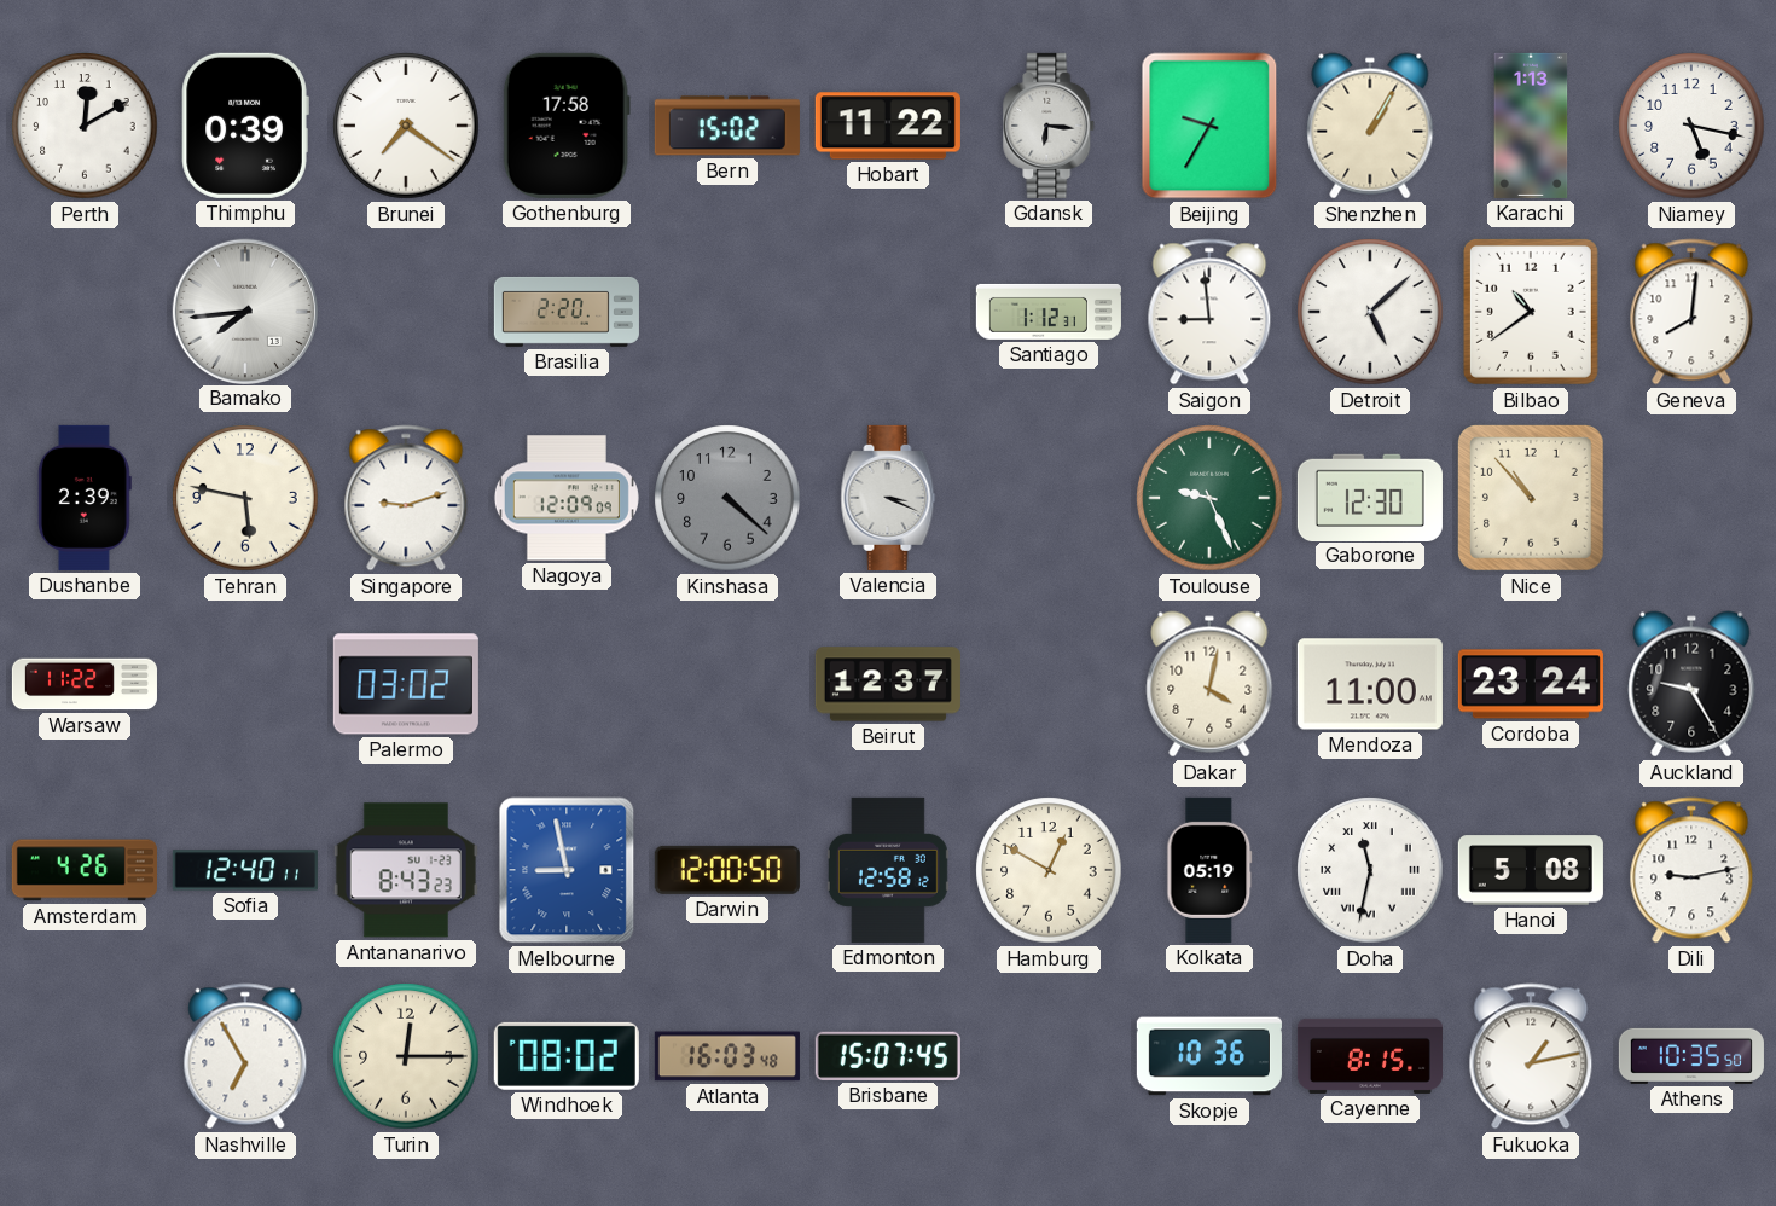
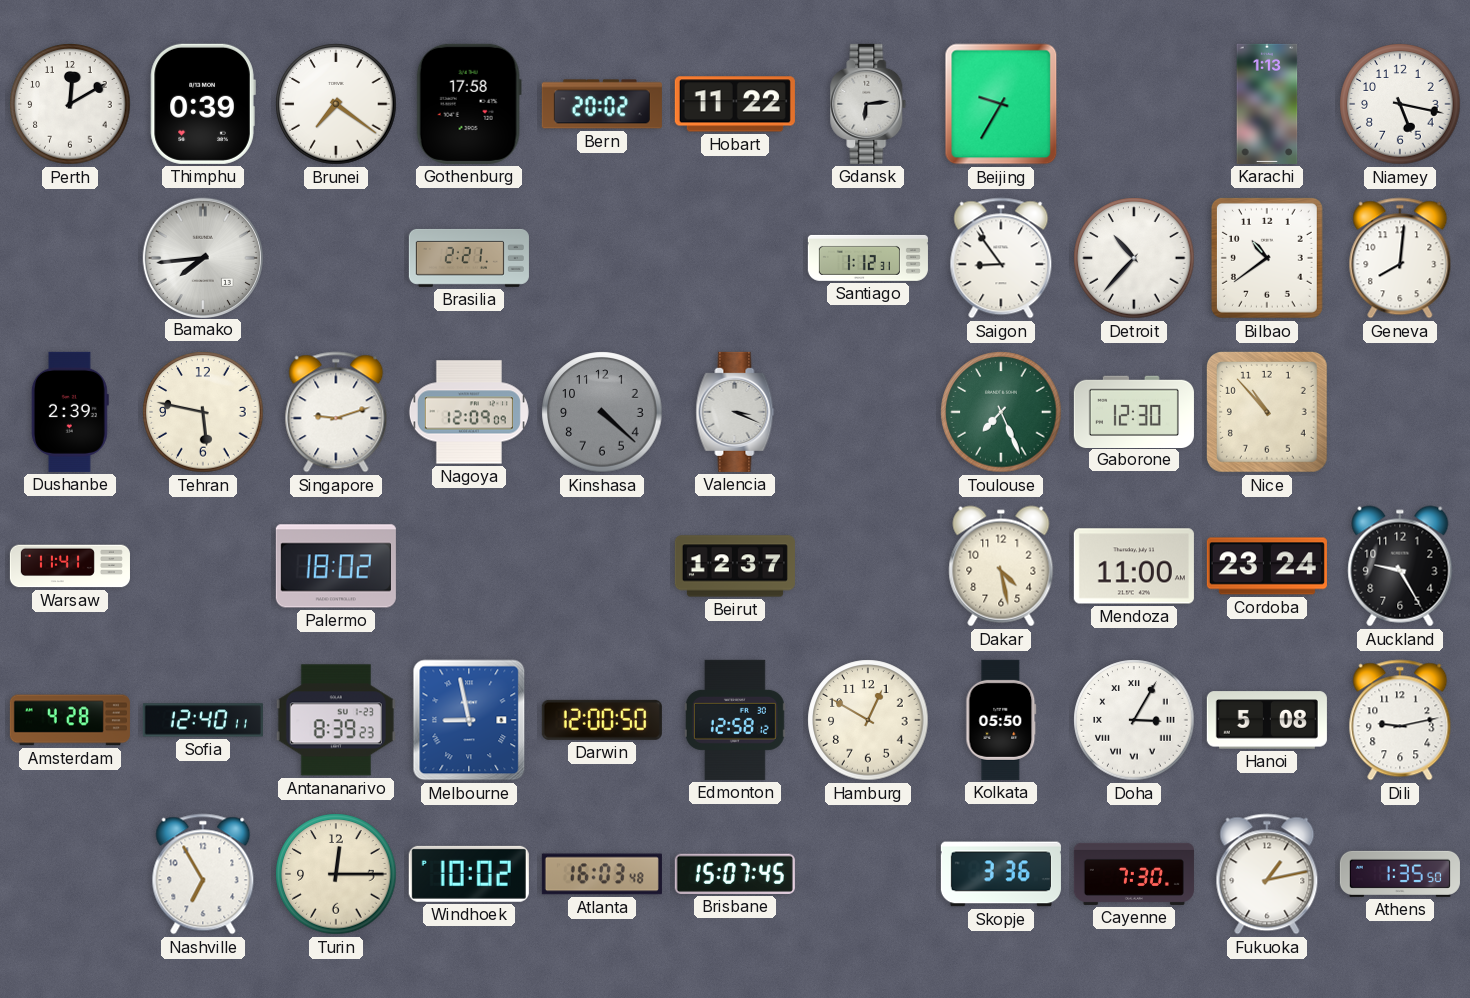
Bern: 15:02 -> 20:02
Gdansk: 6:16 -> 6:14
Shenzhen: 1:05 -> none
Brasilia: 2:20 -> 2:21
Saigon: 8:59 -> 8:54
Detroit: 5:08 -> 10:37
Toulouse: 9:26 -> 7:26
Warsaw: 11:22 -> 11:41
Palermo: 03:02 -> 18:02
Dakar: 4:02 -> 4:28
Amsterdam: 4:26 -> 4:28
Antananarivo: 8:43 -> 8:39
Kolkata: 05:19 -> 05:50
Doha: 11:32 -> 3:05
Windhoek: 08:02 -> 10:02
Skopje: 10:36 -> 3:36
Cayenne: 8:15 -> 7:30
Athens: 10:35 -> 1:35
